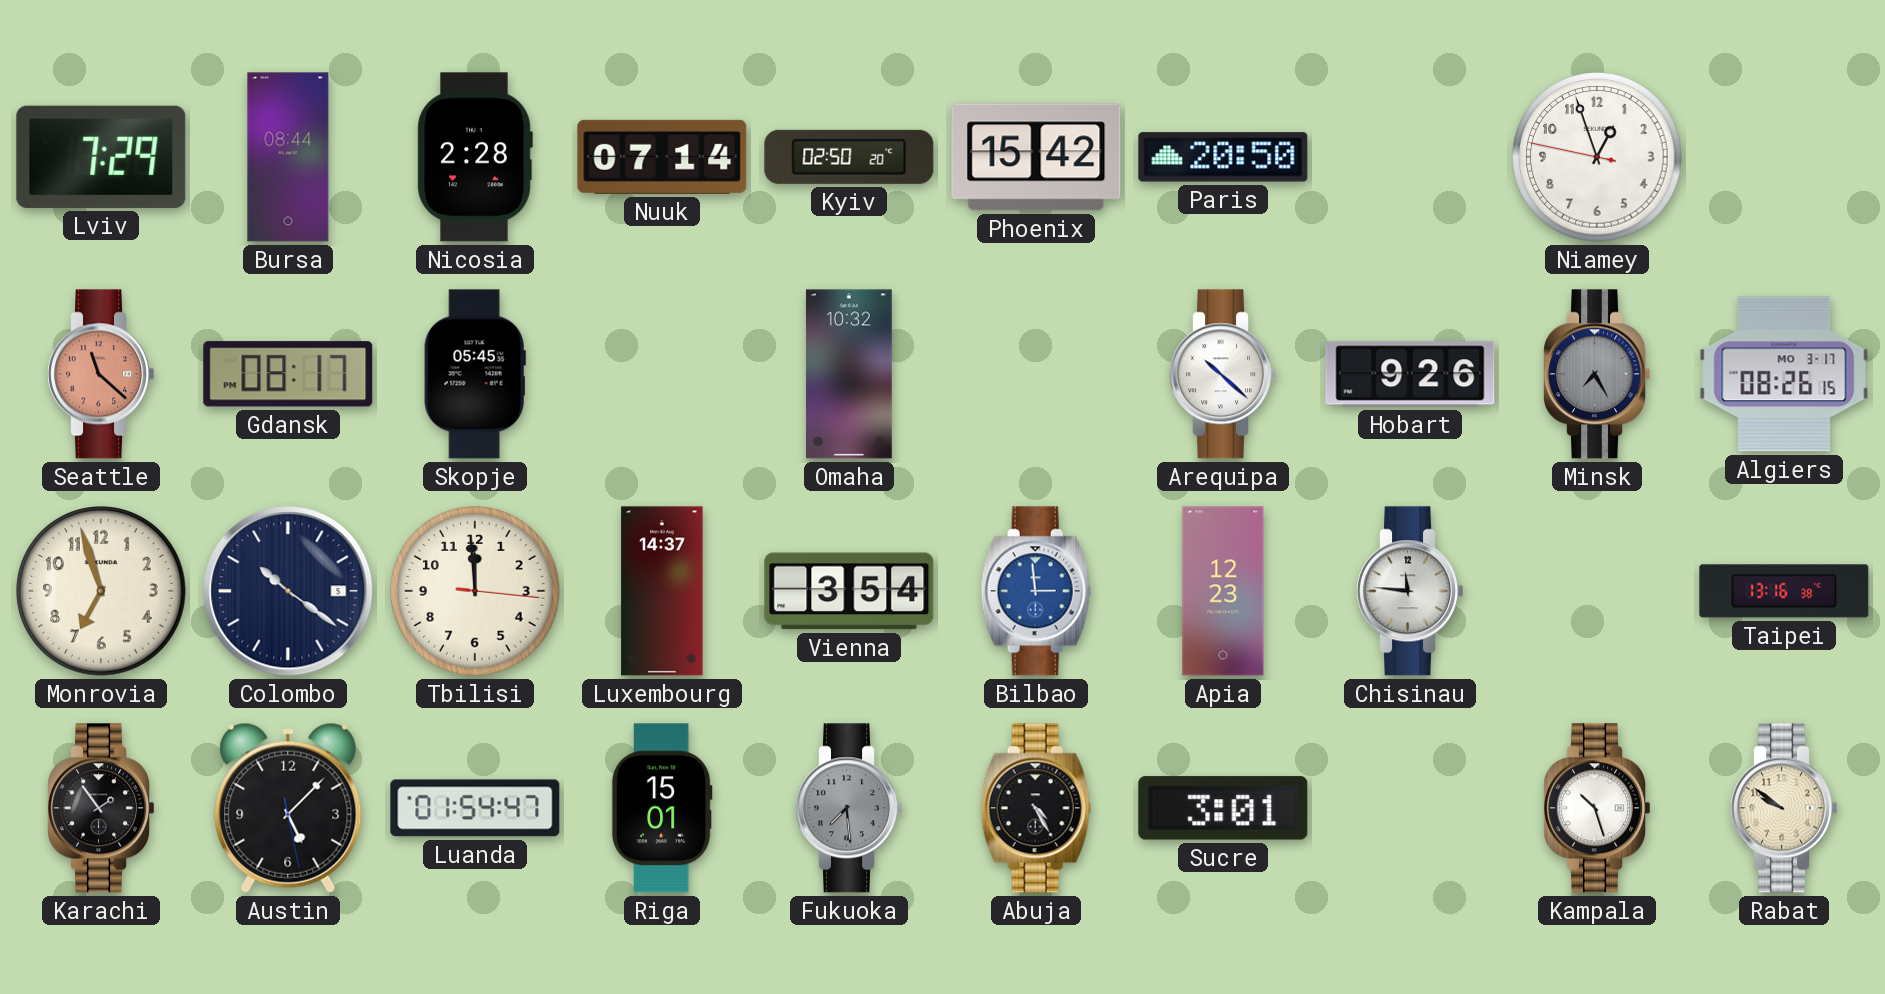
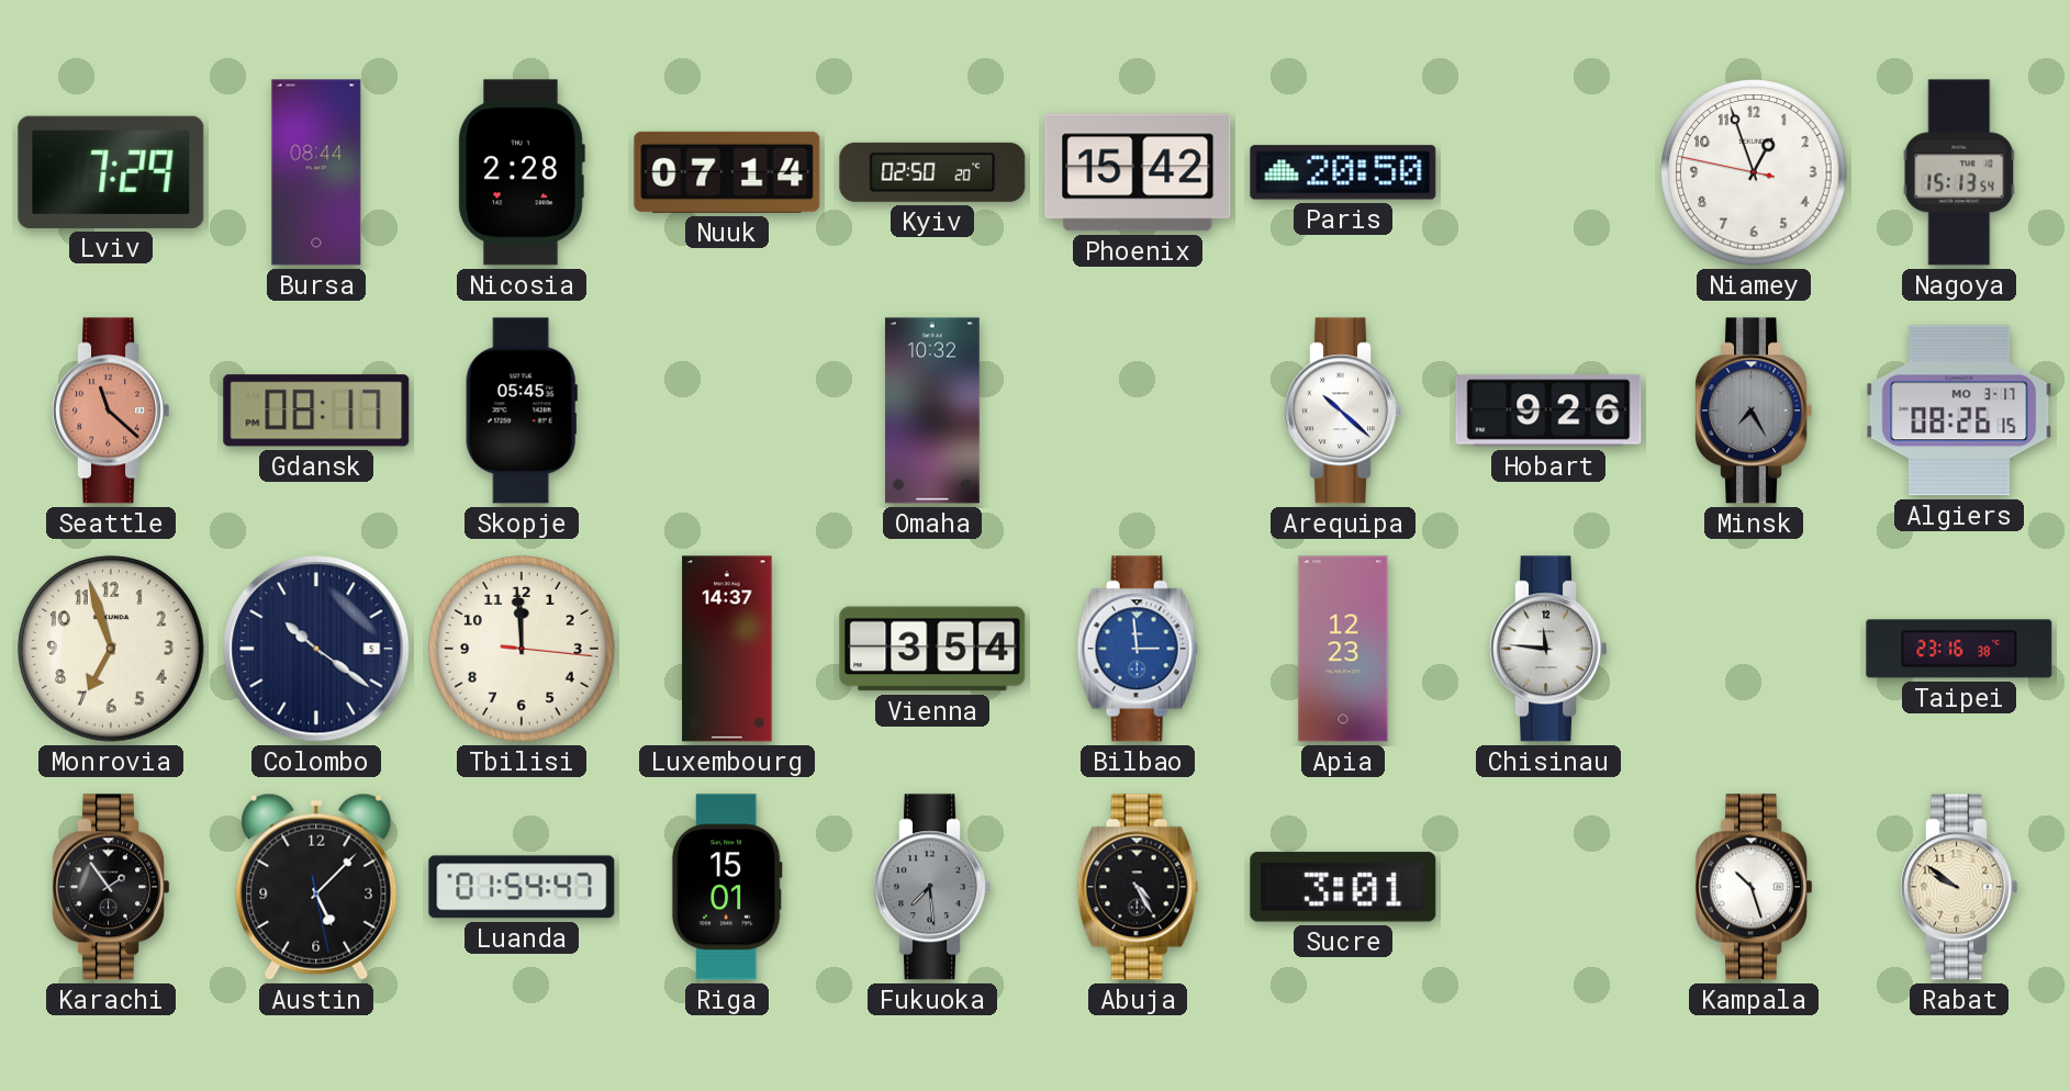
Nagoya: none -> 15:13
Taipei: 13:16 -> 23:16
